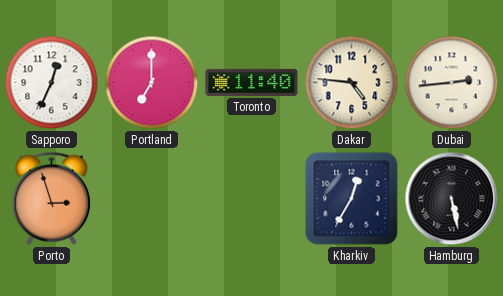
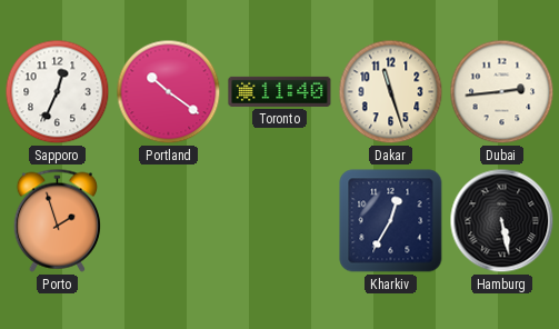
Portland: 7:00 -> 10:21
Dakar: 4:46 -> 11:27
Porto: 2:57 -> 1:57
